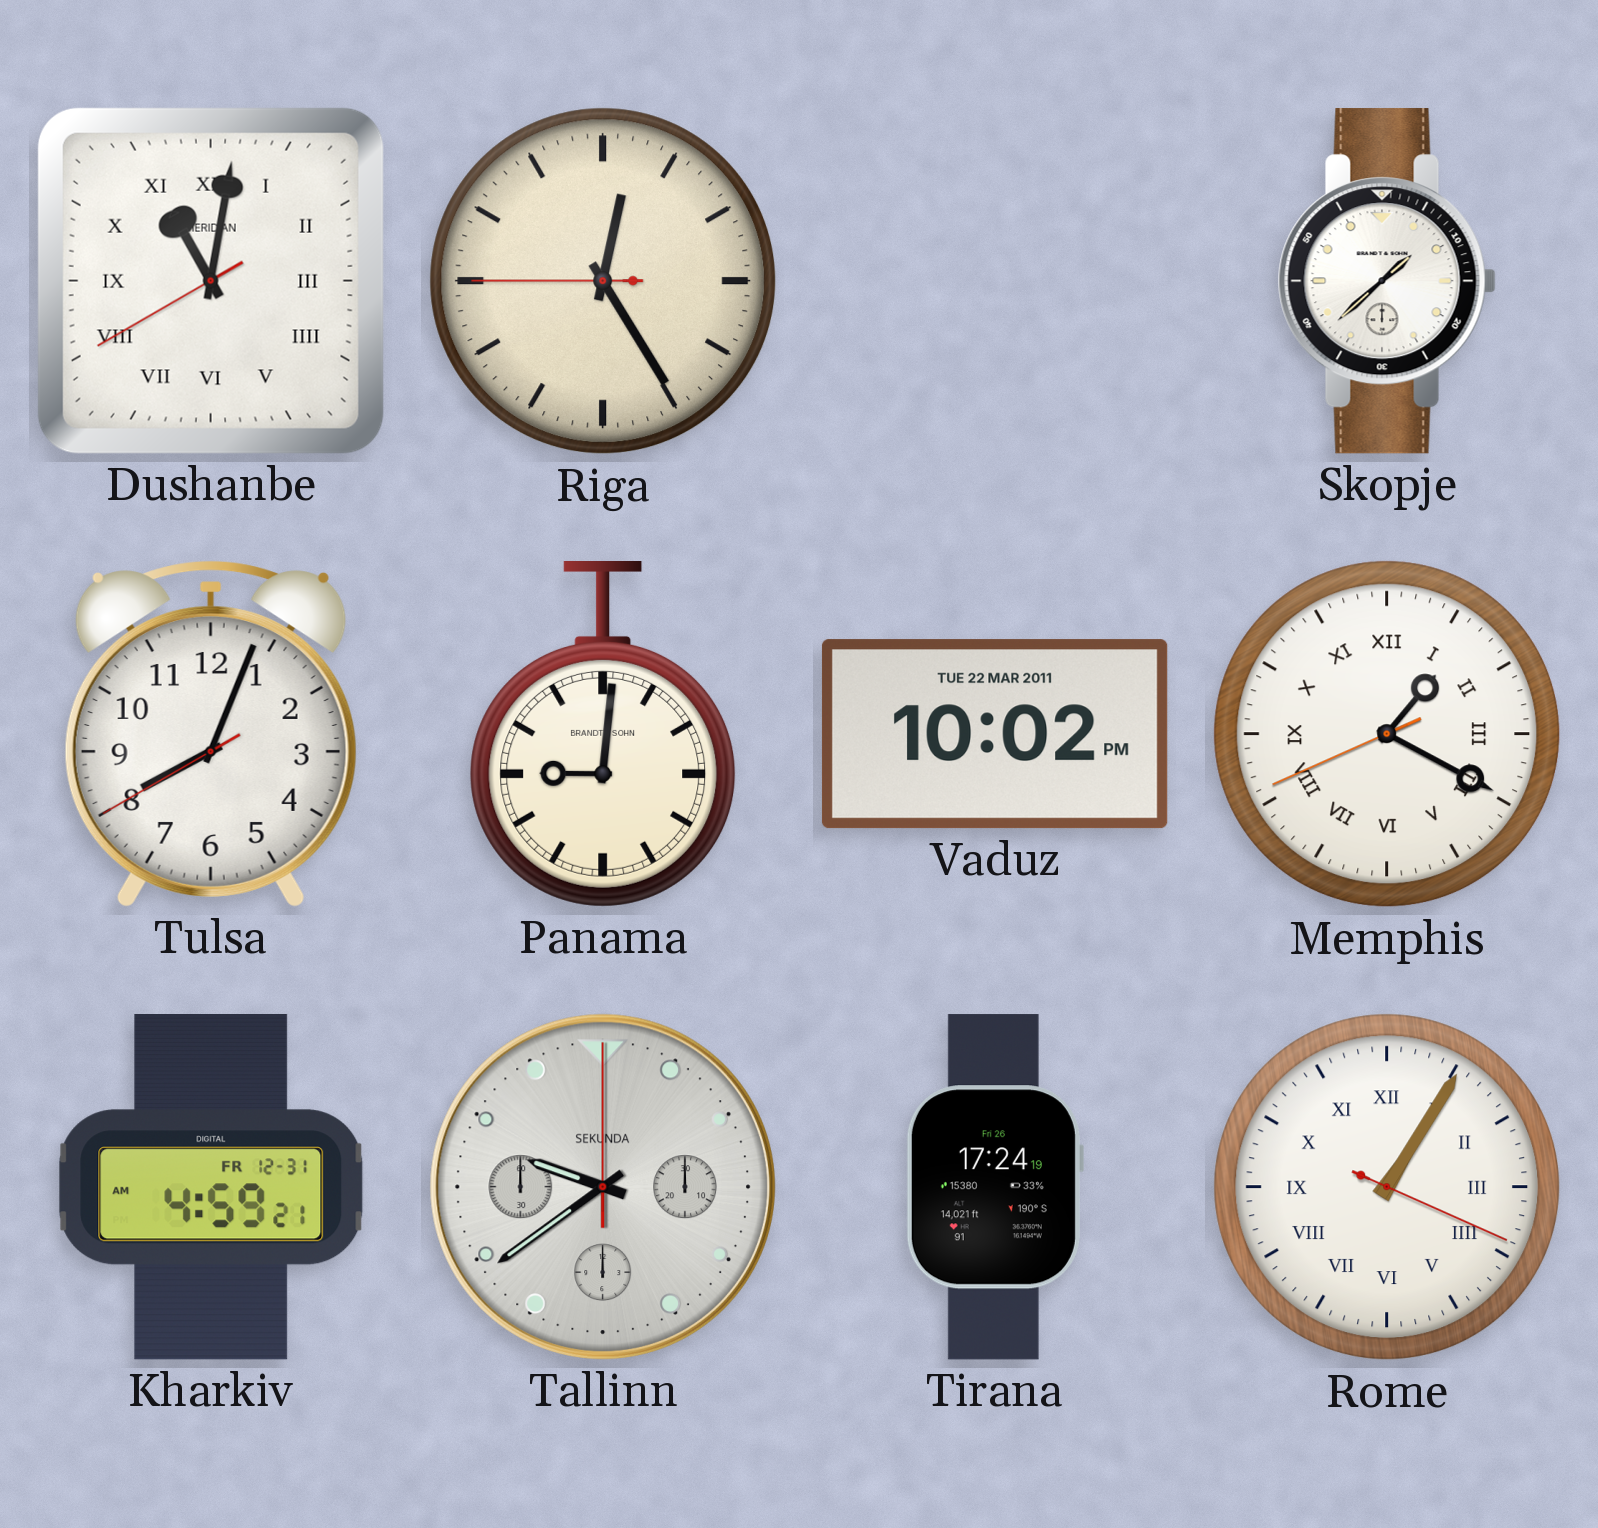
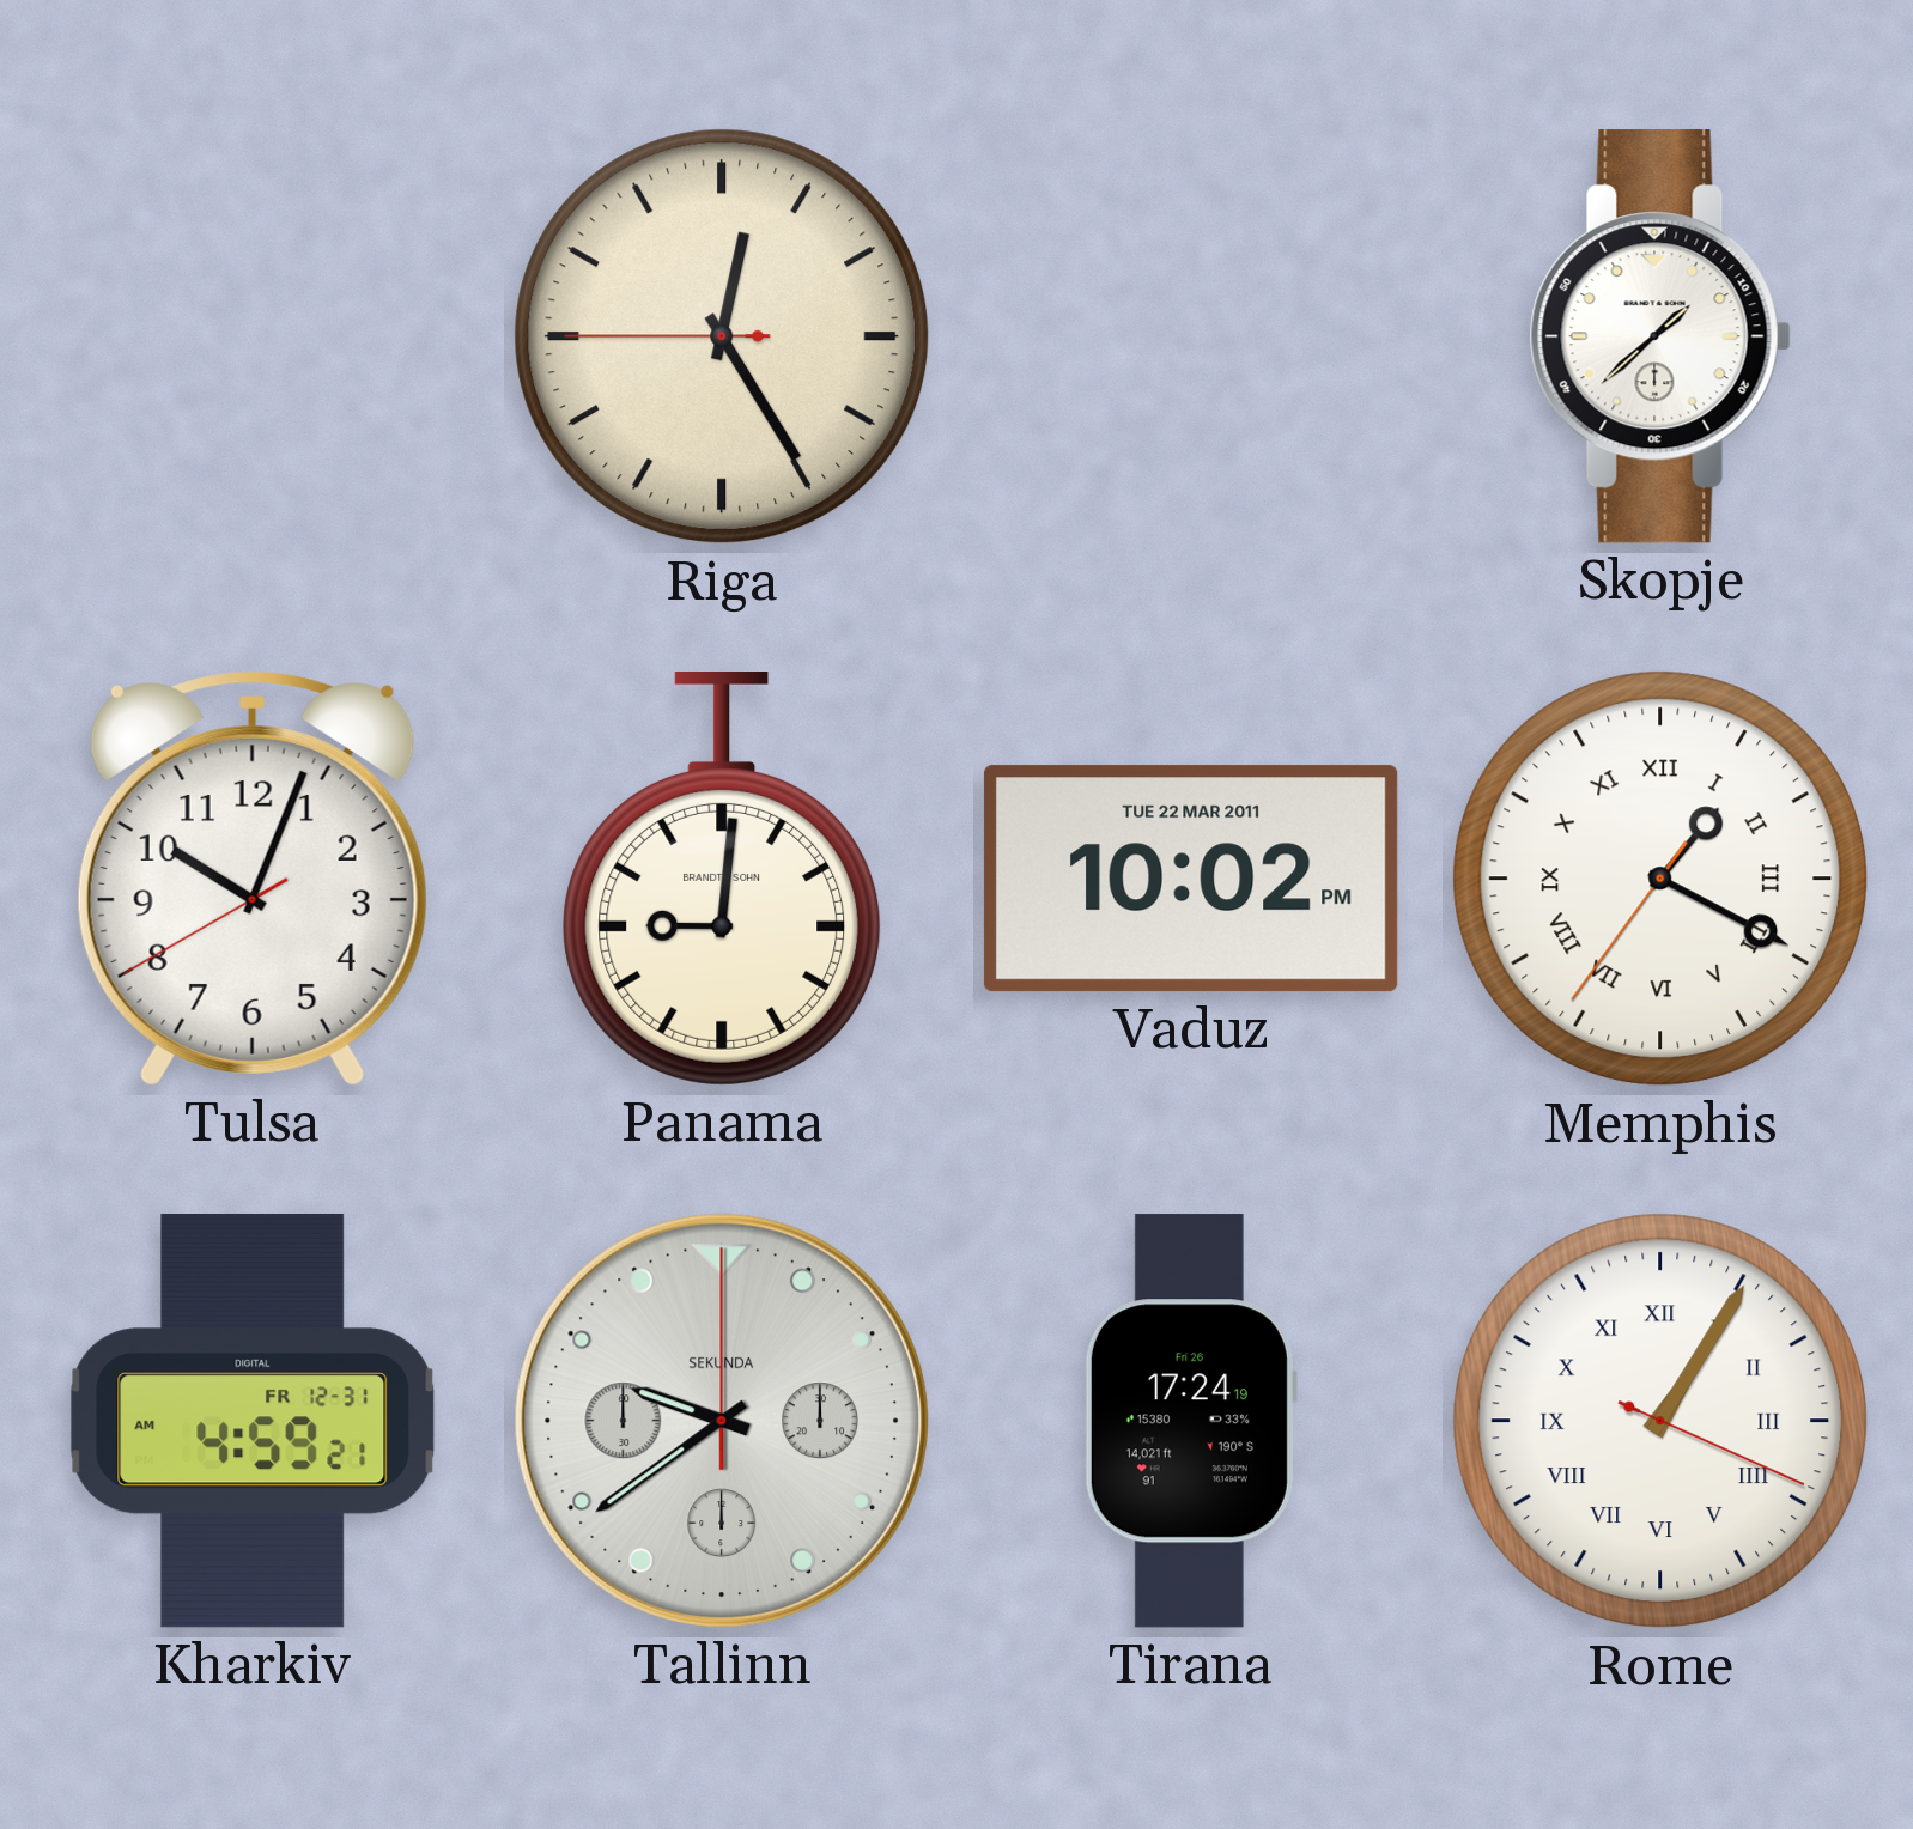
Dushanbe: 11:01 -> none
Tulsa: 8:03 -> 10:03
Memphis: 1:19:41 -> 1:19:36
